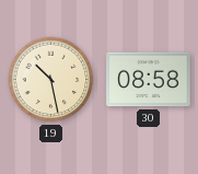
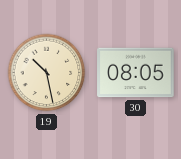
30: 08:58 -> 08:05
